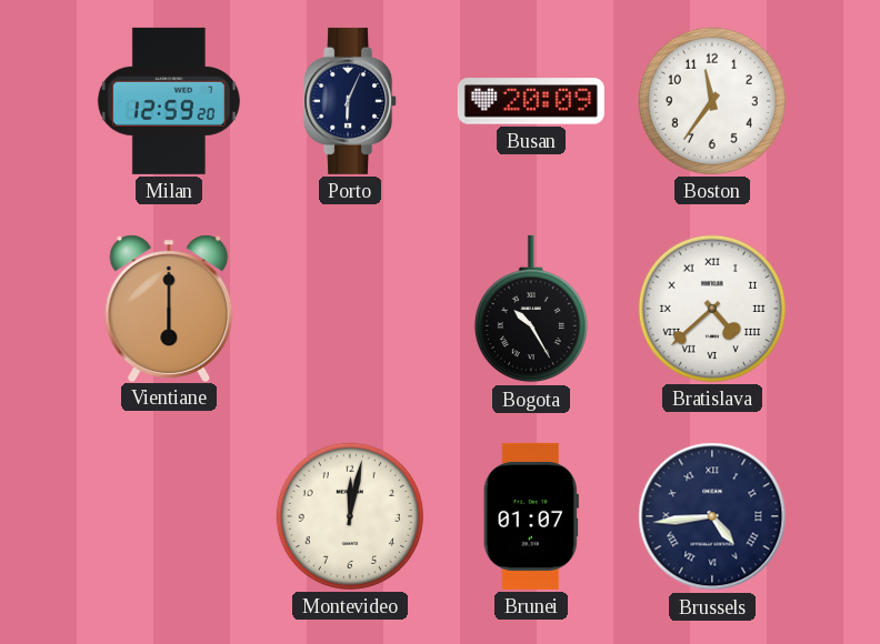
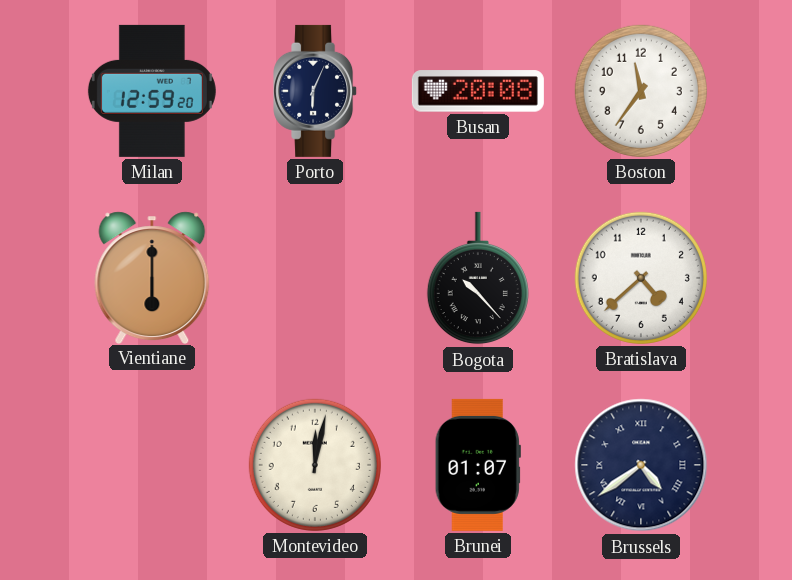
Busan: 20:09 -> 20:08
Bogota: 10:25 -> 10:23
Bratislava numerals: Roman -> Arabic
Brussels: 4:44 -> 4:39
